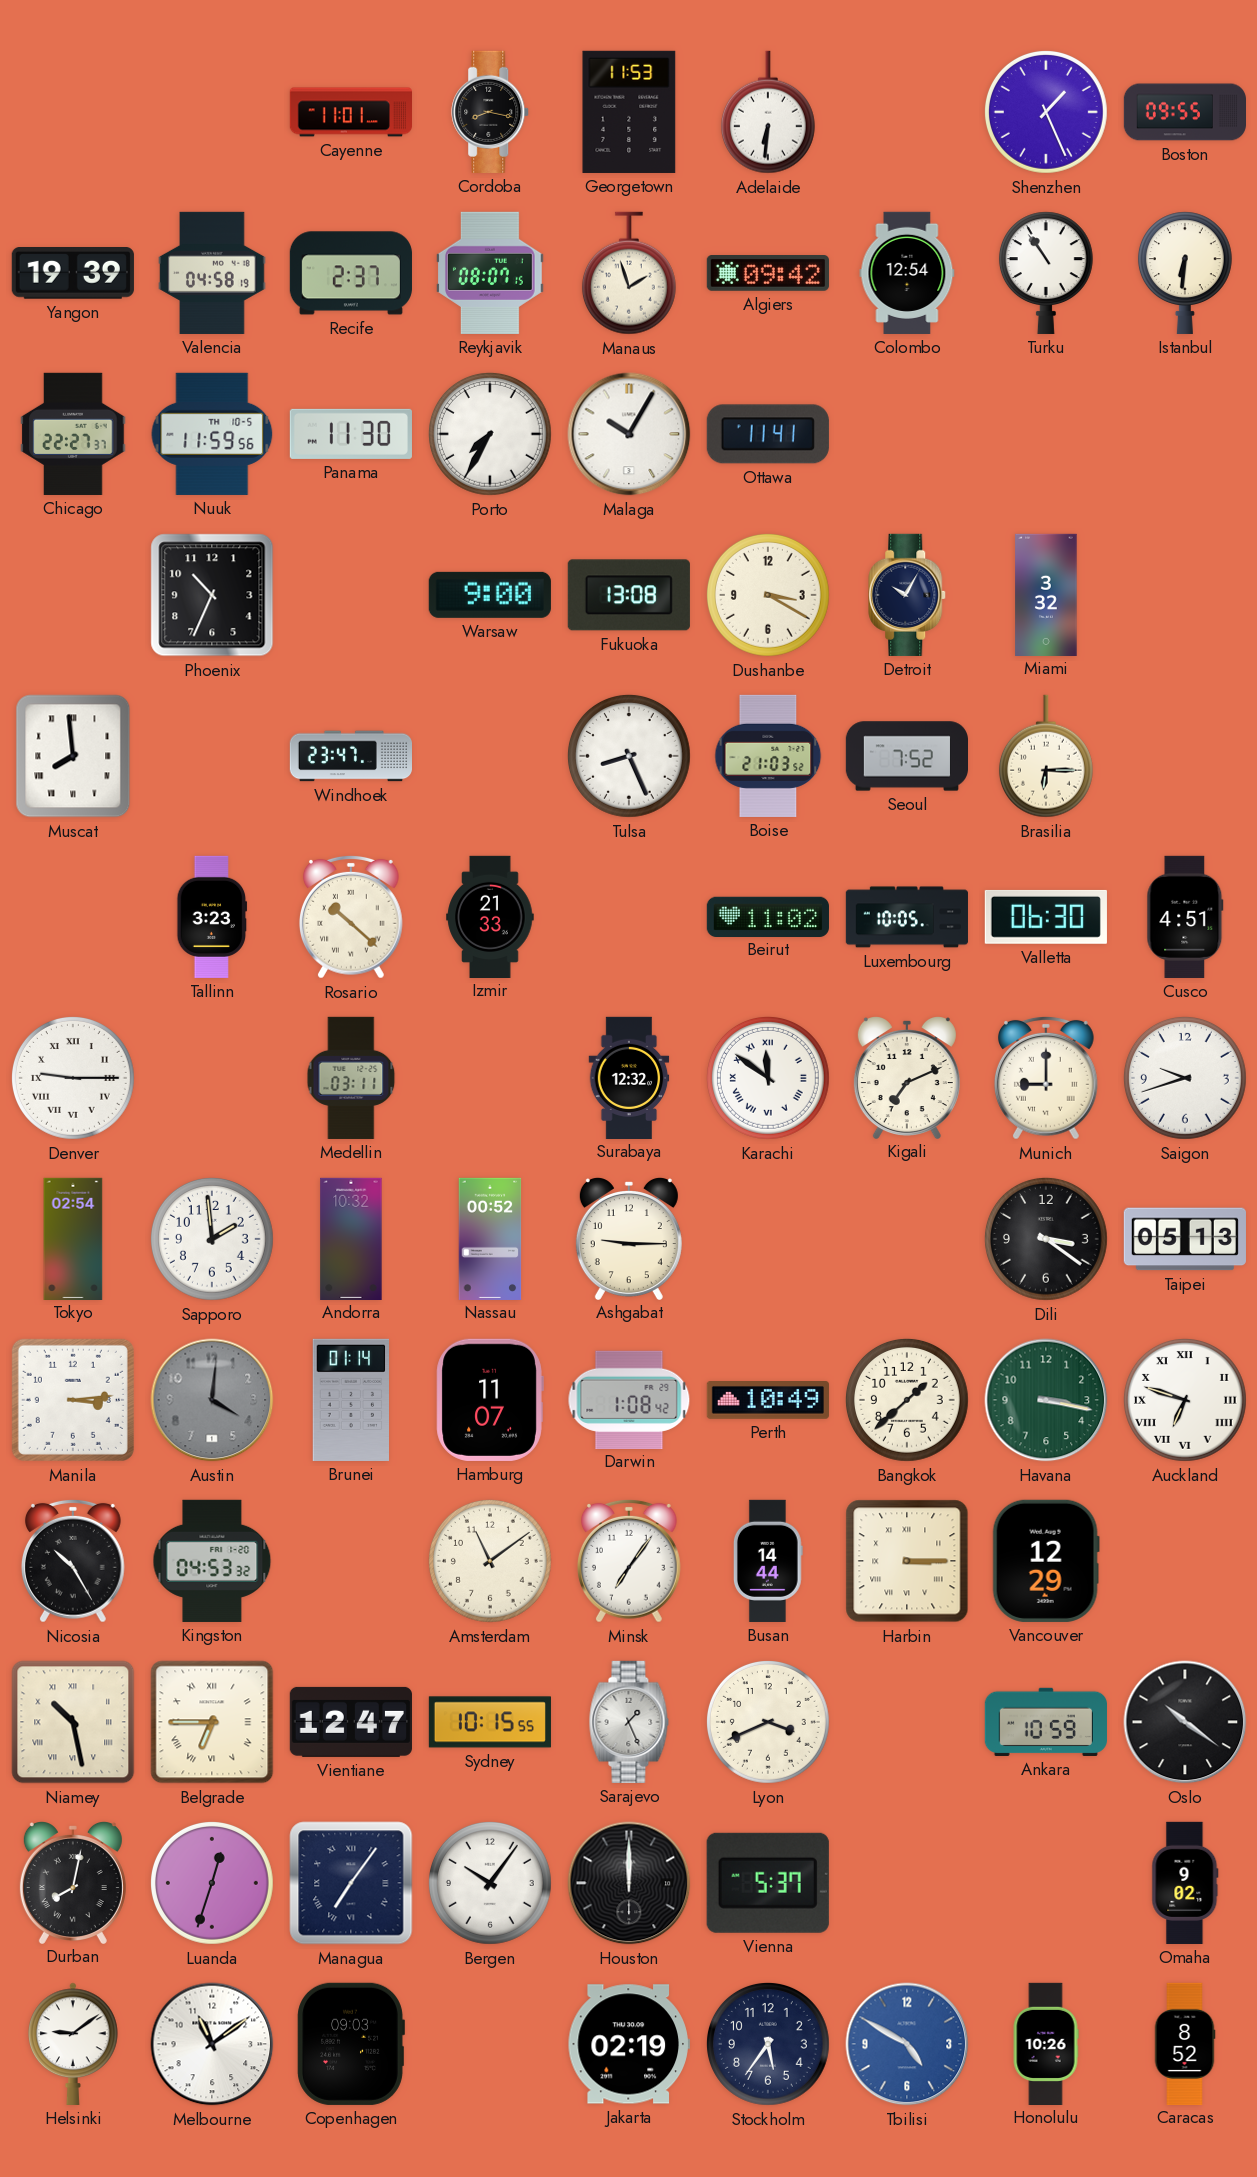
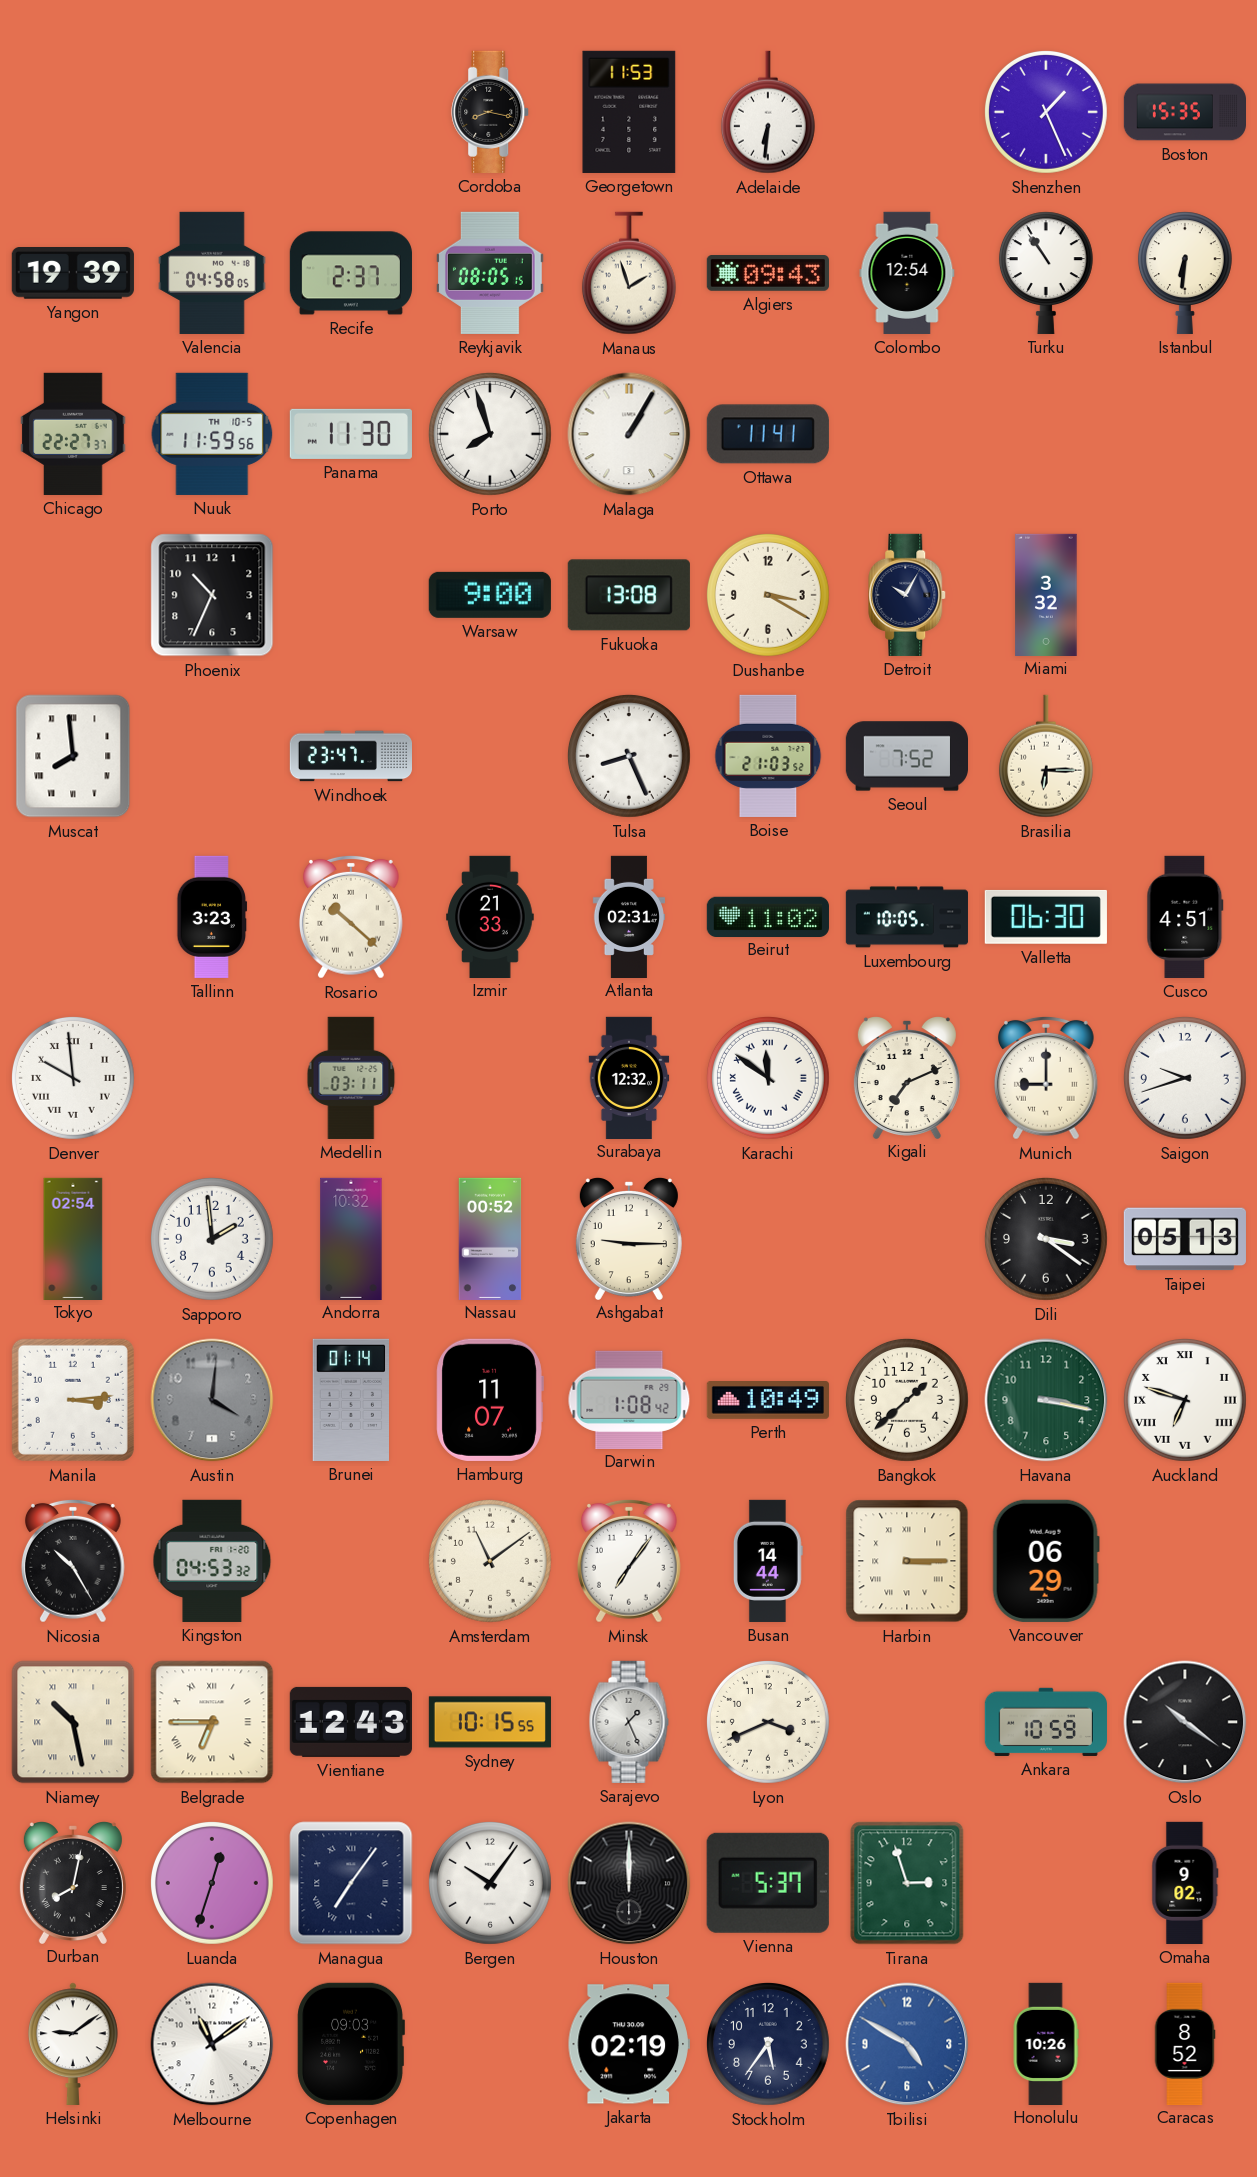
Cayenne: 11:01 -> none
Boston: 09:55 -> 15:35
Valencia: 04:58:19 -> 04:58:05
Reykjavik: 08:07 -> 08:05
Algiers: 09:42 -> 09:43
Porto: 7:35 -> 7:57
Malaga: 10:05 -> 1:05
Atlanta: none -> 02:31
Denver: 9:15 -> 9:59
Vancouver: 12:29 -> 06:29
Vientiane: 12:47 -> 12:43
Tirana: none -> 2:57
